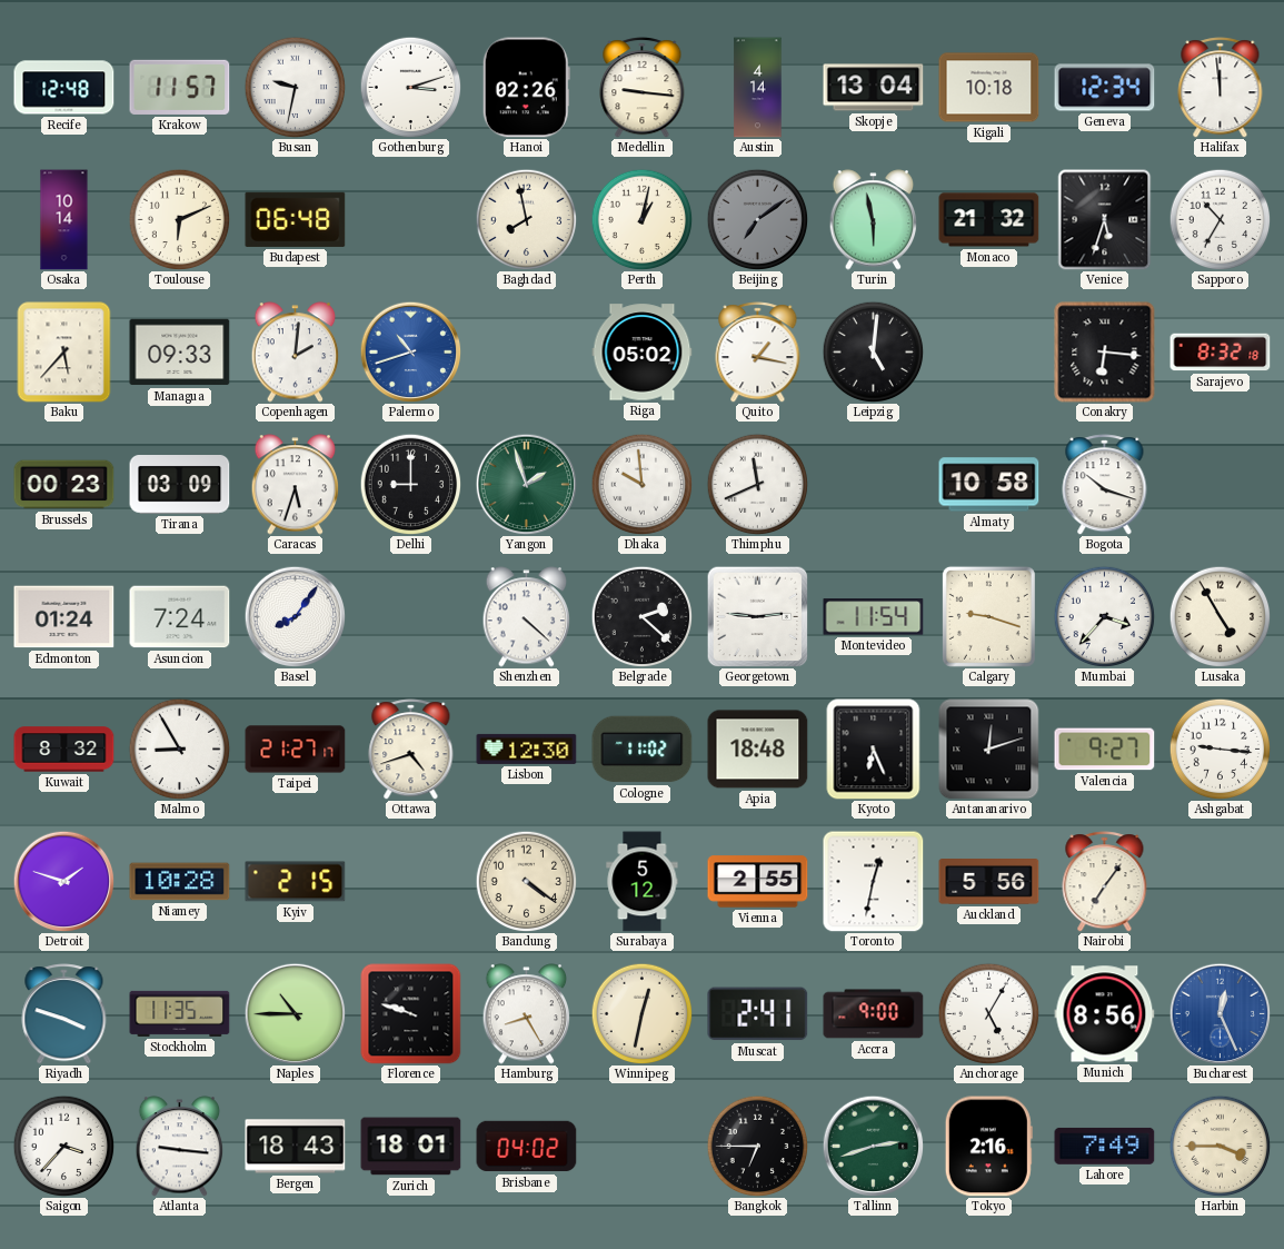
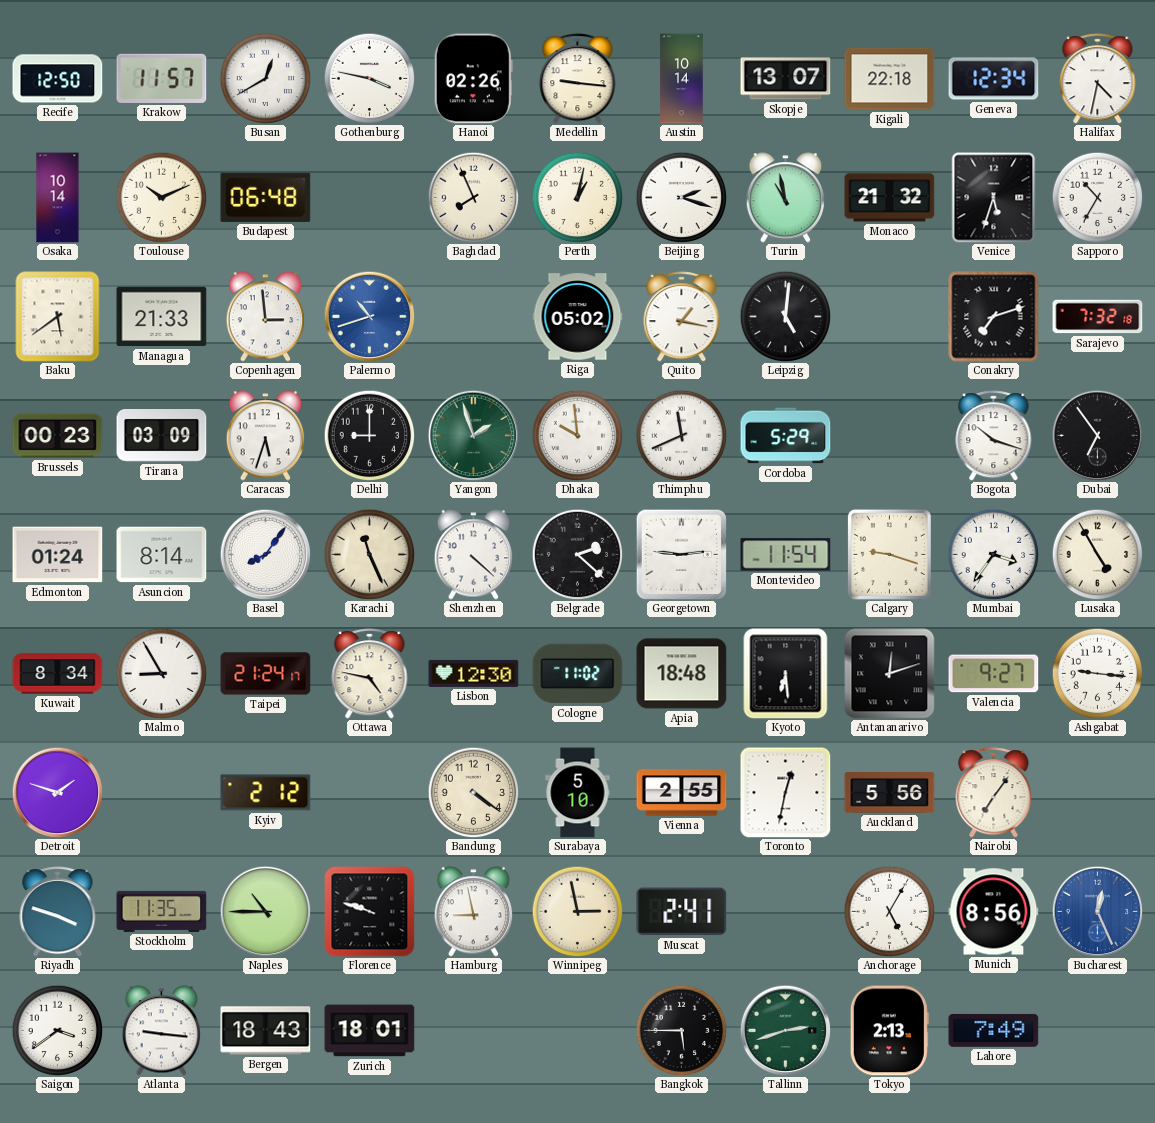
Recife: 12:48 -> 12:50
Busan: 9:32 -> 12:40
Gothenburg: 3:12 -> 3:47
Austin: 4:14 -> 10:14
Skopje: 13:04 -> 13:07
Kigali: 10:18 -> 22:18
Halifax: 11:59 -> 4:32
Toulouse: 6:11 -> 10:11
Baghdad: 7:58 -> 7:56
Beijing: 7:09 -> 2:18
Beijing dial: grey -> white
Turin: 5:58 -> 10:58
Baku: 5:37 -> 5:39
Managua: 09:33 -> 21:33
Copenhagen: 2:01 -> 2:59
Conakry: 6:16 -> 7:12
Sarajevo: 8:32 -> 7:32
Cordoba: none -> 5:29
Almaty: 10:58 -> none
Dubai: none -> 6:54
Asuncion: 7:24 -> 8:14
Karachi: none -> 11:26
Mumbai: 3:37 -> 3:36
Kuwait: 8:32 -> 8:34
Taipei: 21:27 -> 21:24
Ottawa: 4:42 -> 4:47
Kyoto: 6:26 -> 6:29
Niamey: 10:28 -> none
Kyiv: 2:15 -> 2:12
Surabaya: 5:12 -> 5:10
Hamburg: 8:25 -> 8:58
Winnipeg: 12:32 -> 2:58
Accra: 9:00 -> none
Saigon: 3:37 -> 3:39
Brisbane: 04:02 -> none
Bangkok: 6:45 -> 5:45
Tokyo: 2:16 -> 2:13
Harbin: 3:45 -> none
